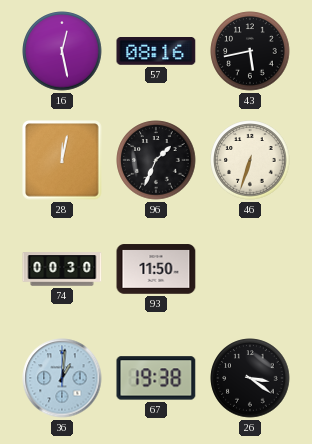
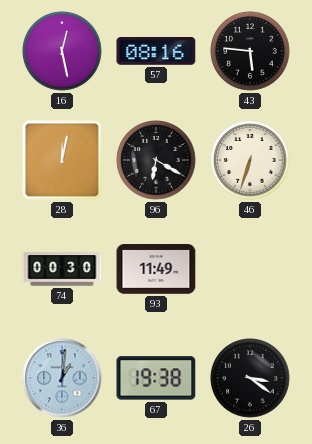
43: 5:43 -> 5:46
96: 1:34 -> 6:20
93: 11:50 -> 11:49
